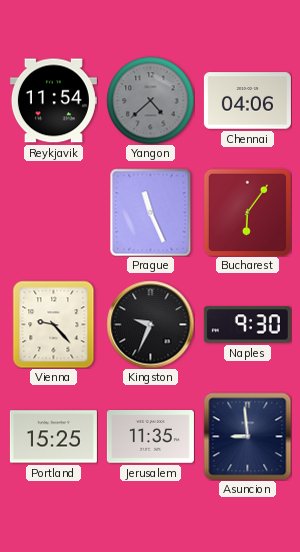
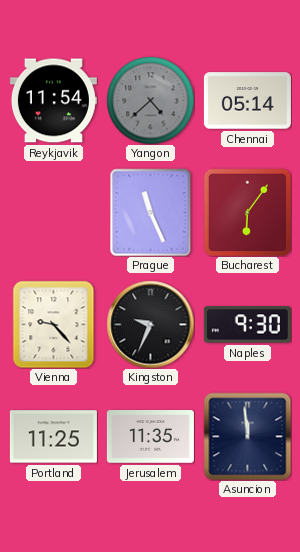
Chennai: 04:06 -> 05:14
Portland: 15:25 -> 11:25
Asuncion: 8:59 -> 11:59
